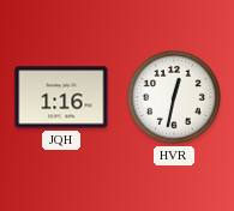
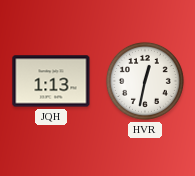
JQH: 1:16 -> 1:13
